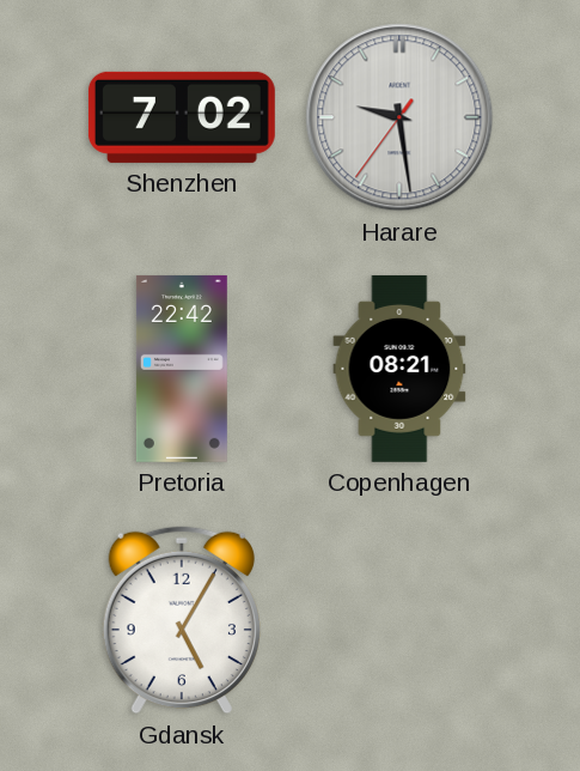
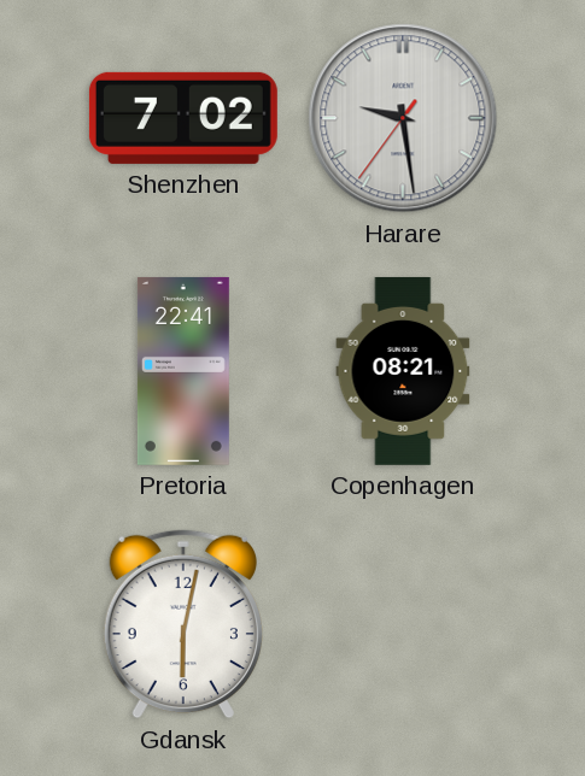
Pretoria: 22:42 -> 22:41
Gdansk: 5:05 -> 6:02
